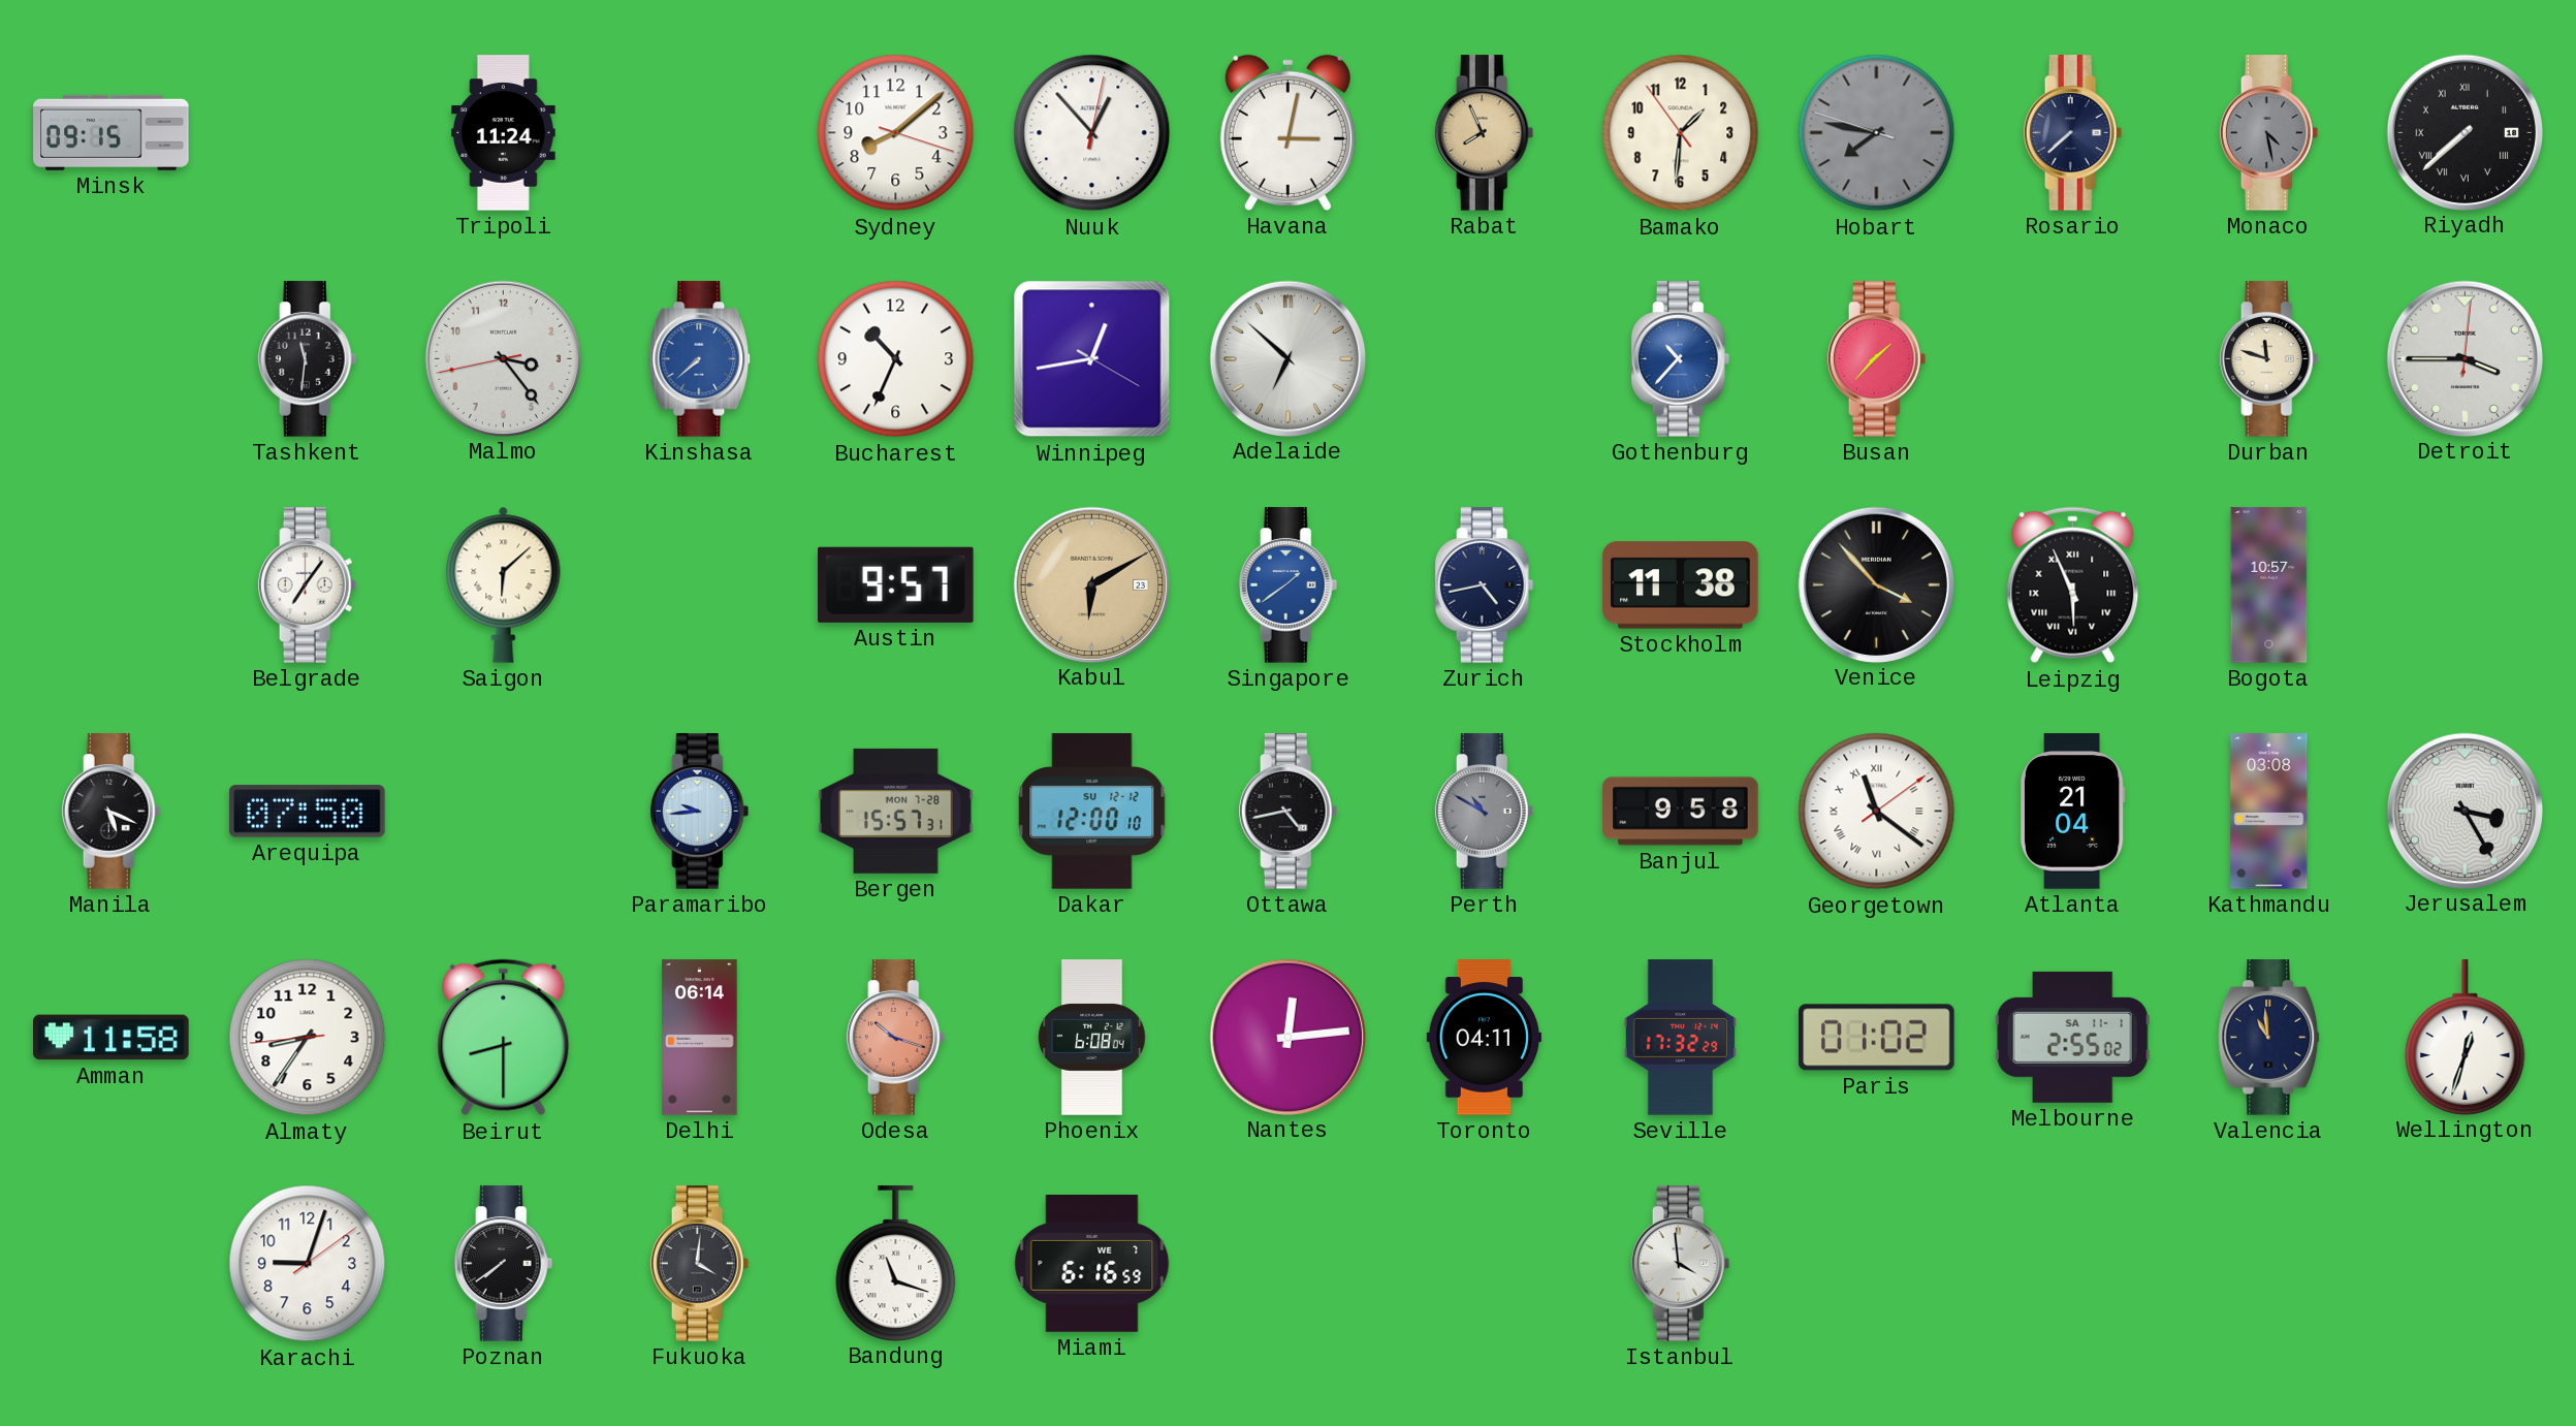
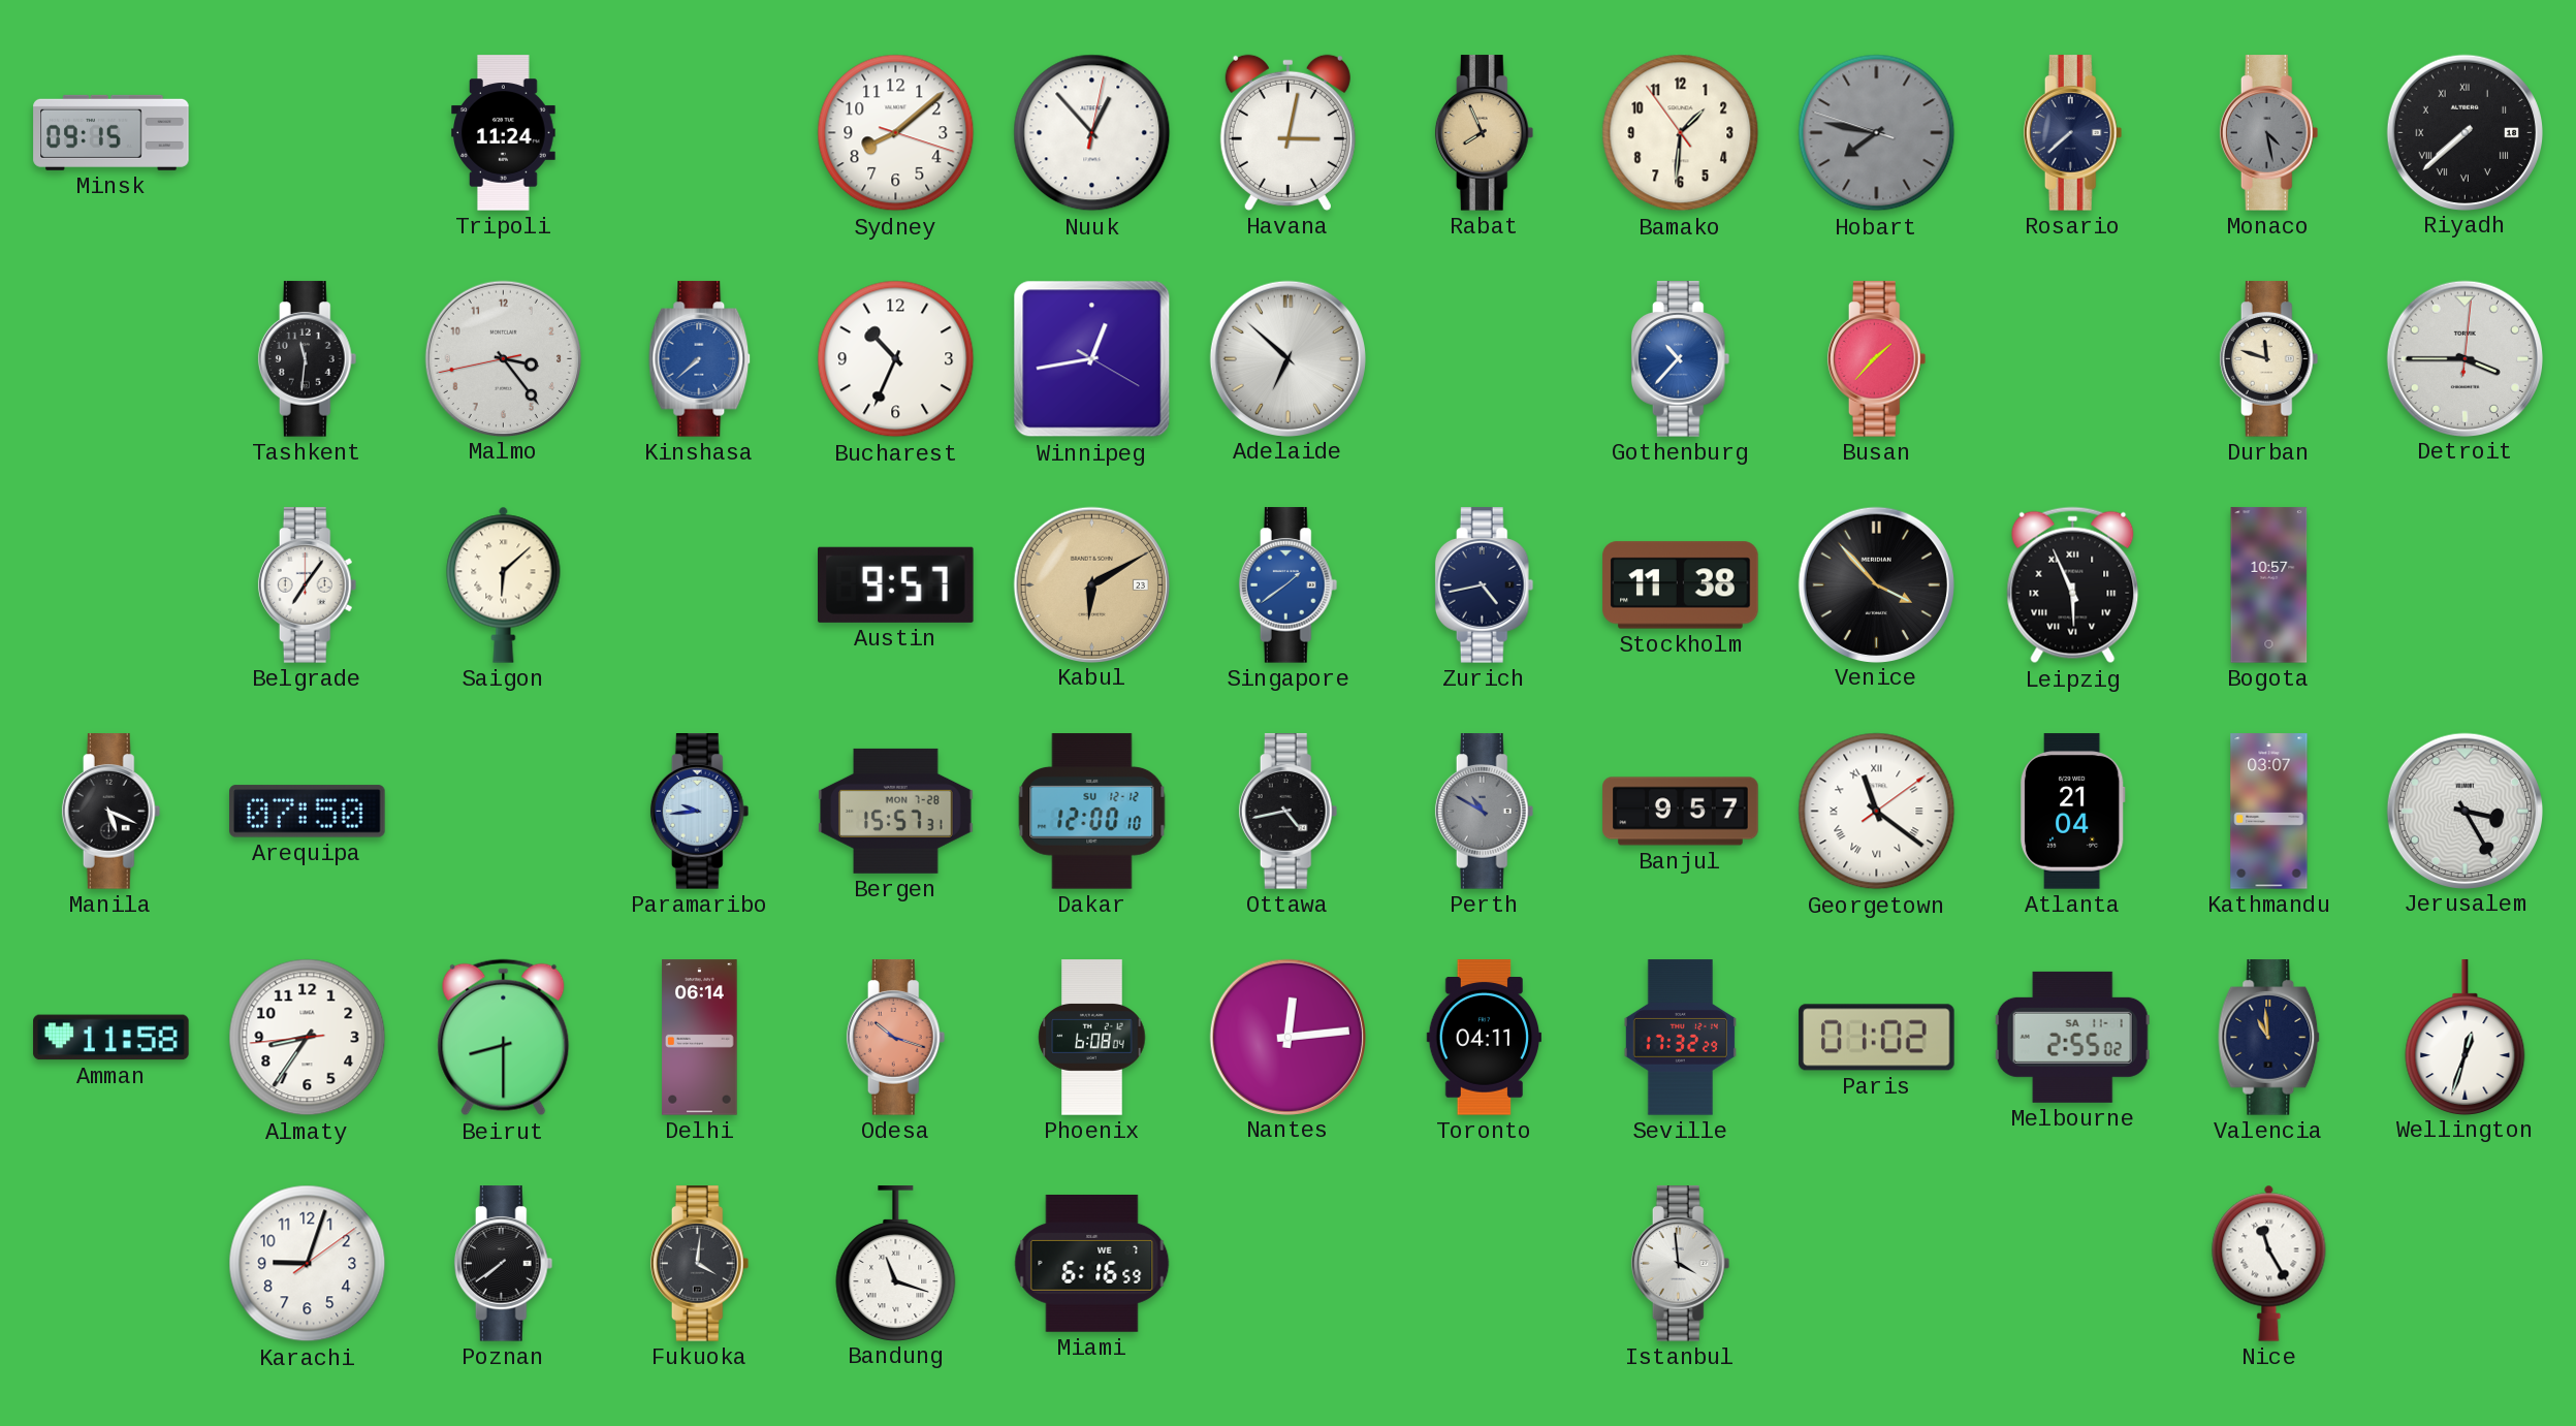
Banjul: 9:58 -> 9:57
Kathmandu: 03:08 -> 03:07
Nice: none -> 11:25
